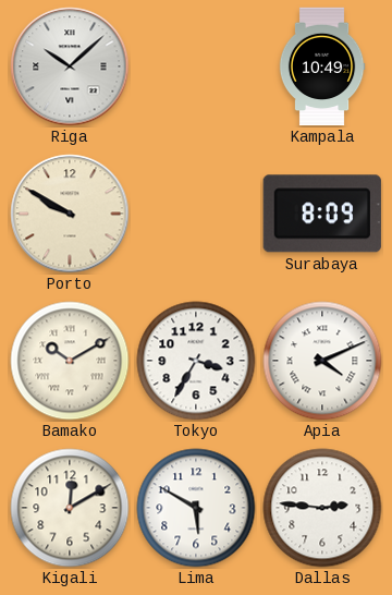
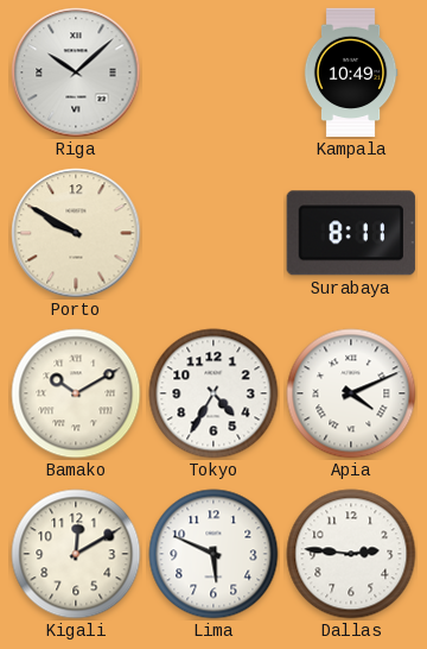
Surabaya: 8:09 -> 8:11
Tokyo: 3:35 -> 4:35
Lima: 5:50 -> 5:49
